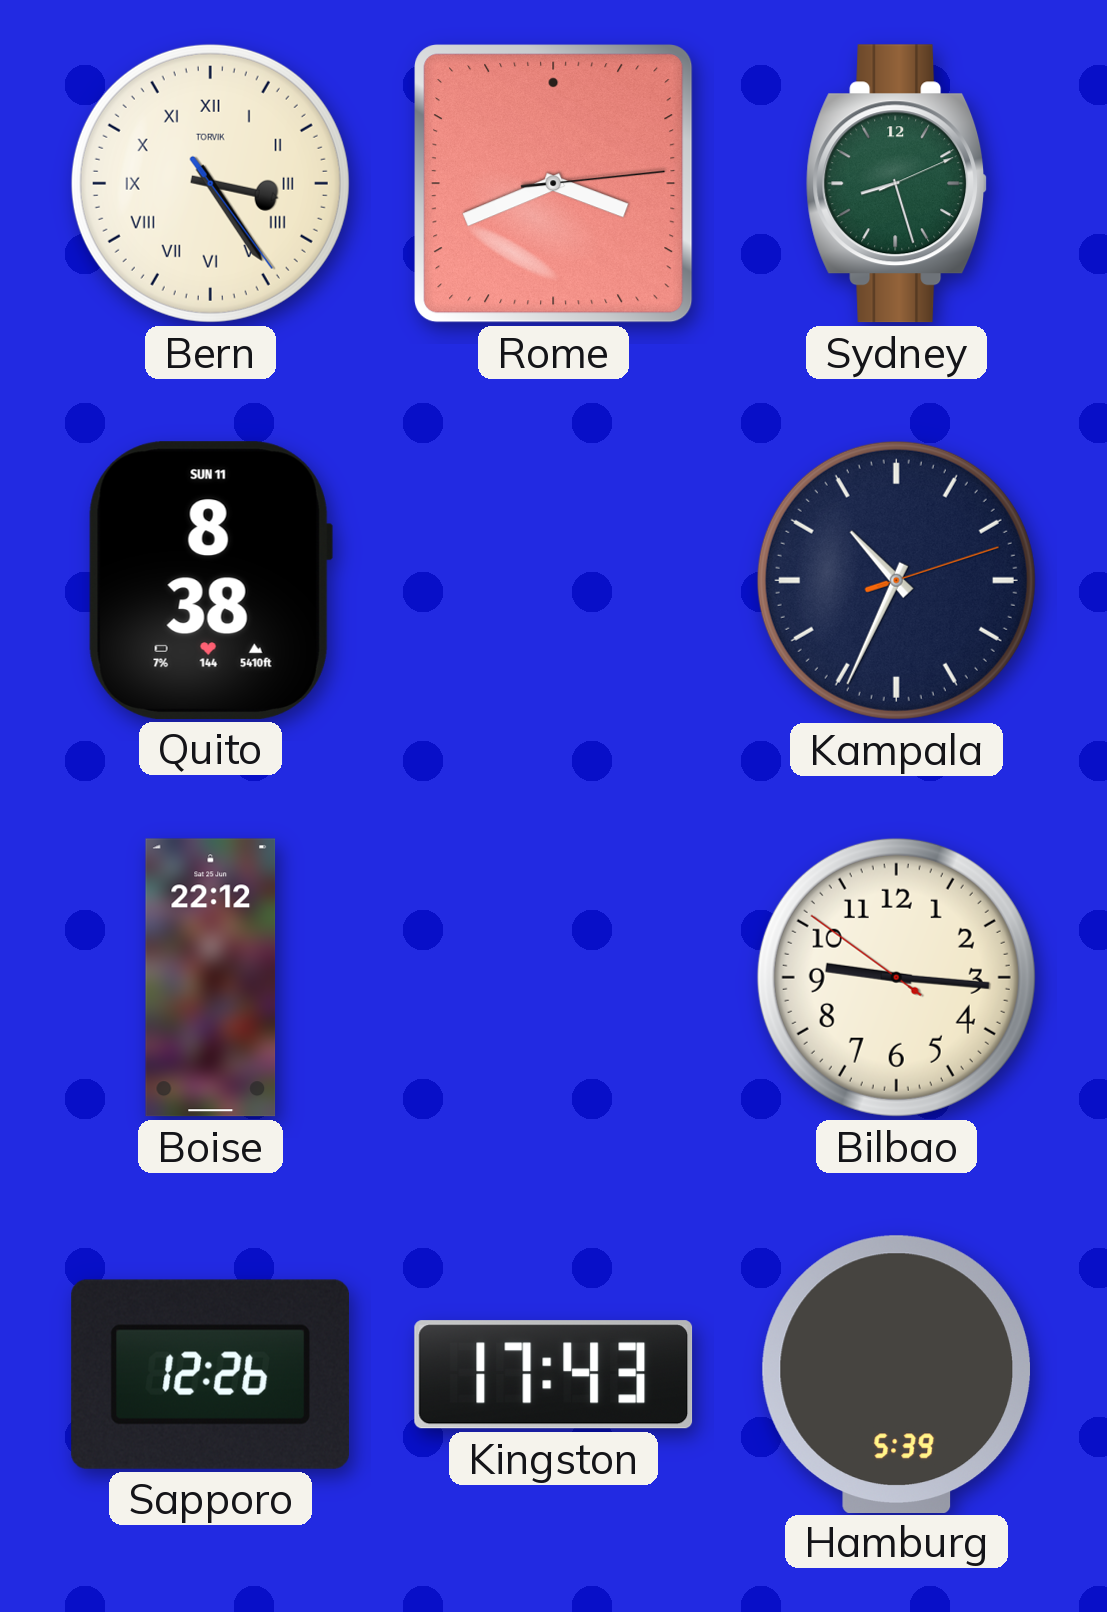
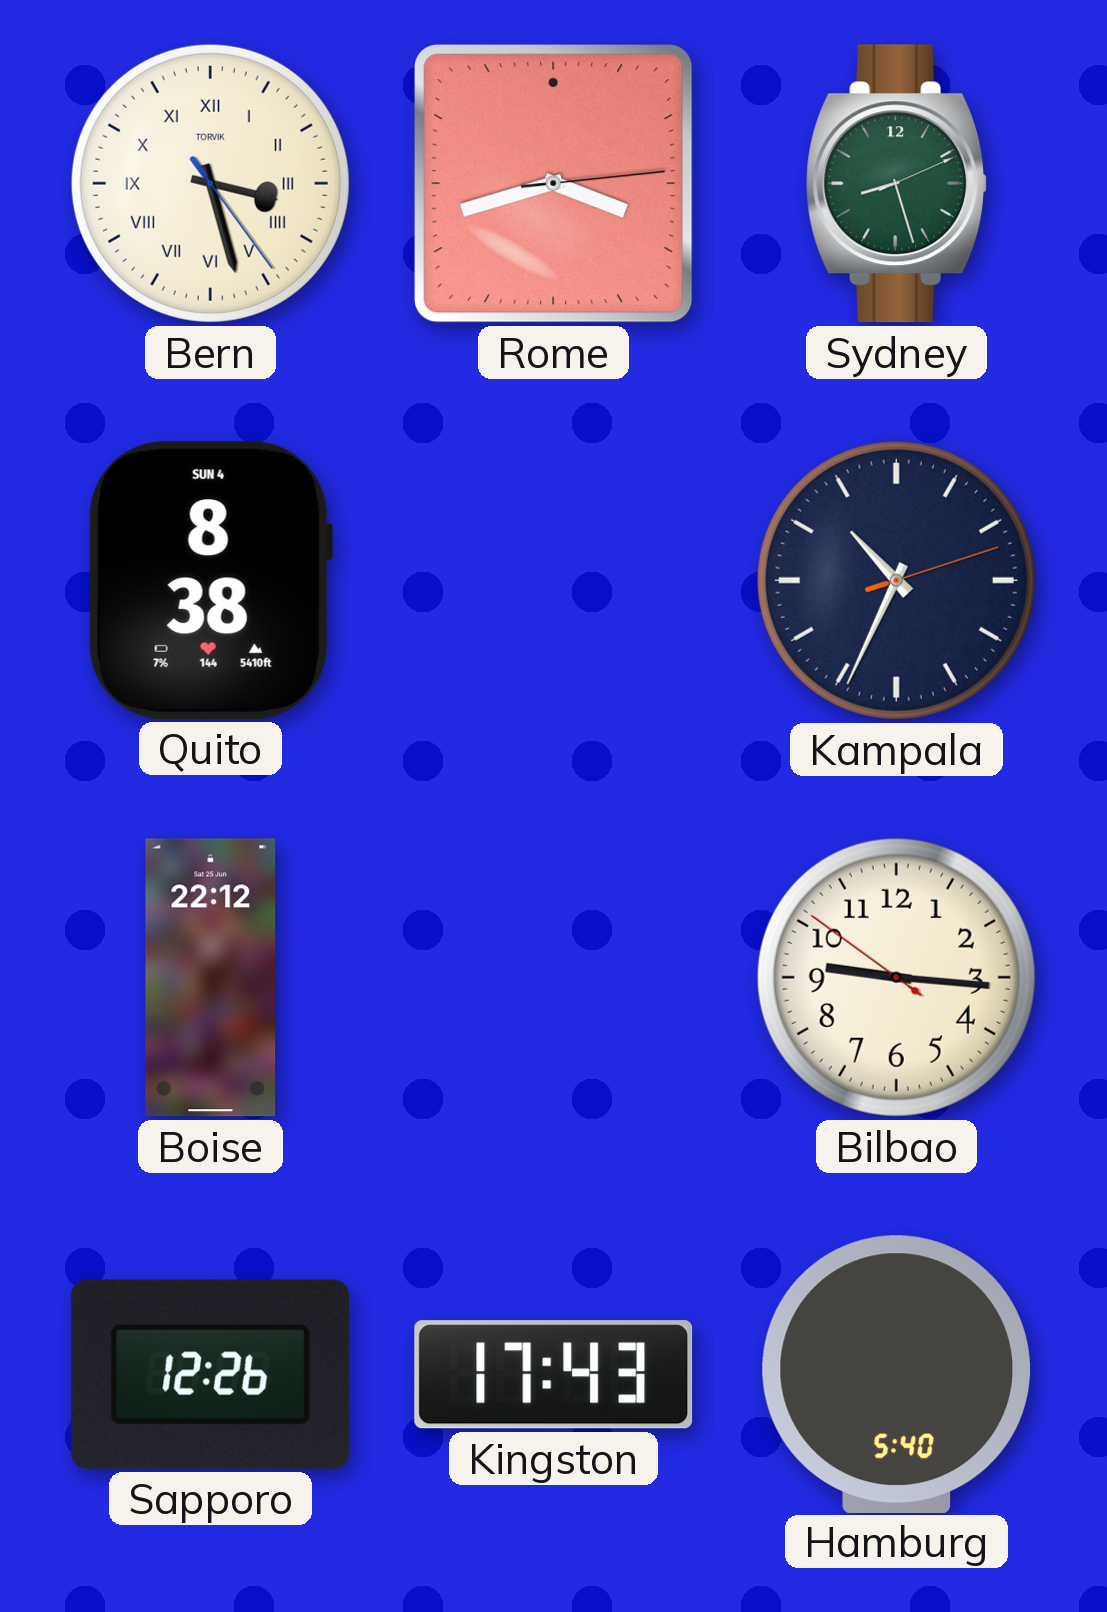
Bern: 3:24 -> 3:27
Rome: 3:41 -> 3:42
Quito date: SUN 11 -> SUN 4
Hamburg: 5:39 -> 5:40
